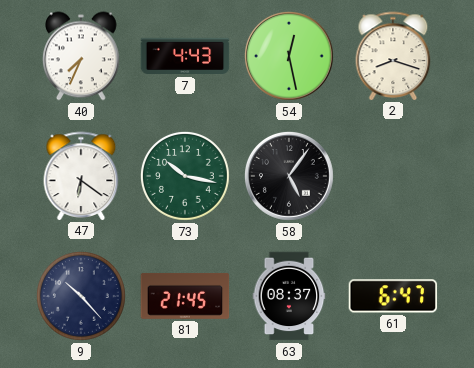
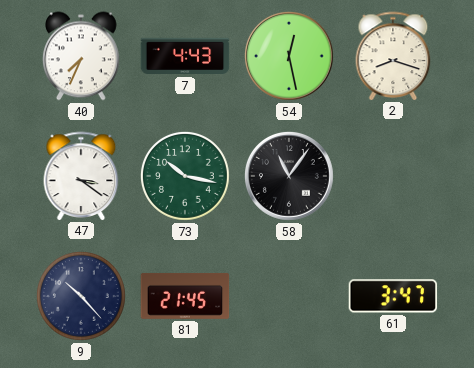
47: 6:21 -> 3:21
58: 5:06 -> 11:06
63: 08:37 -> none
61: 6:47 -> 3:47
